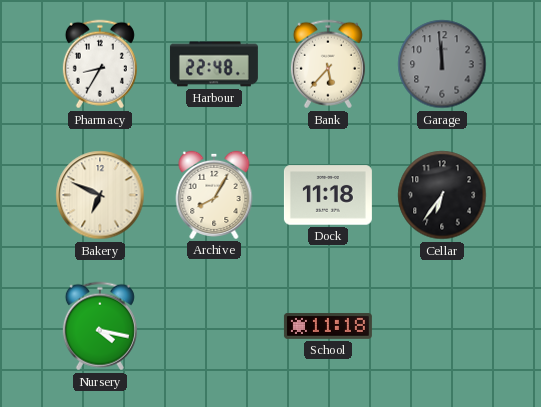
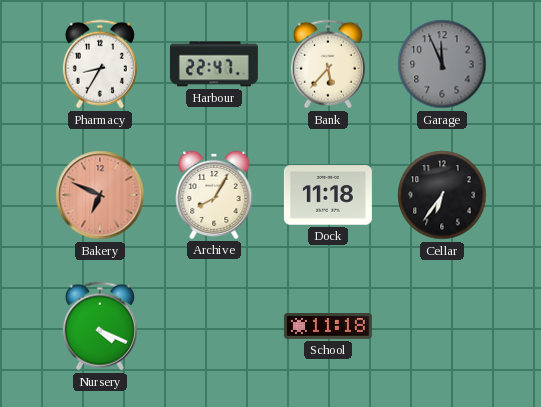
Harbour: 22:48 -> 22:47
Garage: 11:59 -> 11:56
Bakery dial: cream -> salmon
Nursery: 4:17 -> 4:19
